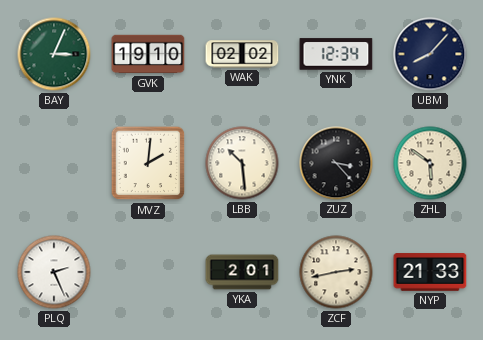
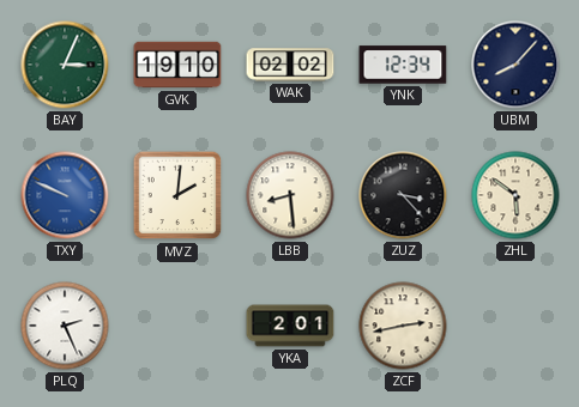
TXY: none -> 9:49
LBB: 10:29 -> 8:29
NYP: 21:33 -> none
